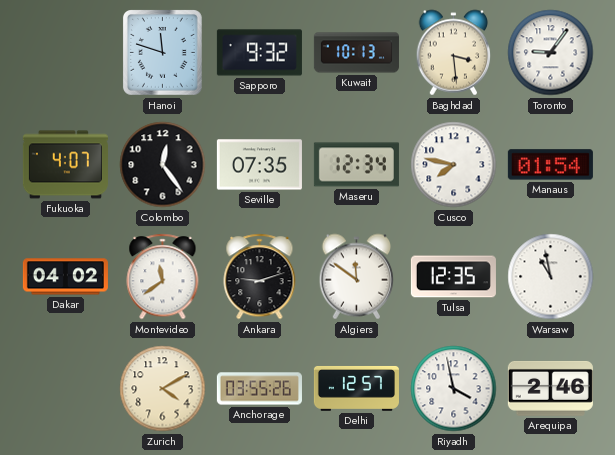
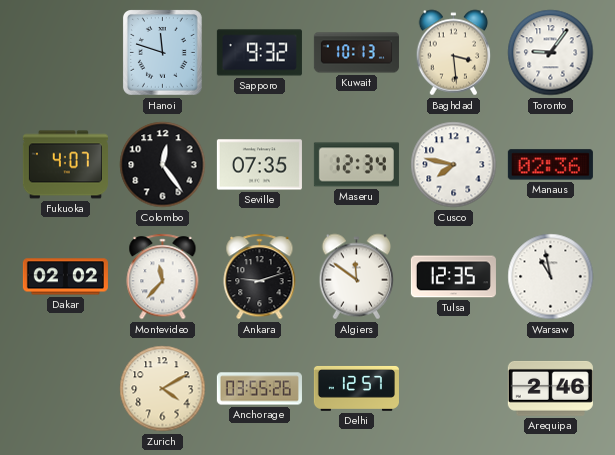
Manaus: 01:54 -> 02:36
Dakar: 04:02 -> 02:02
Montevideo: 11:39 -> 11:37
Riyadh: 3:58 -> none
